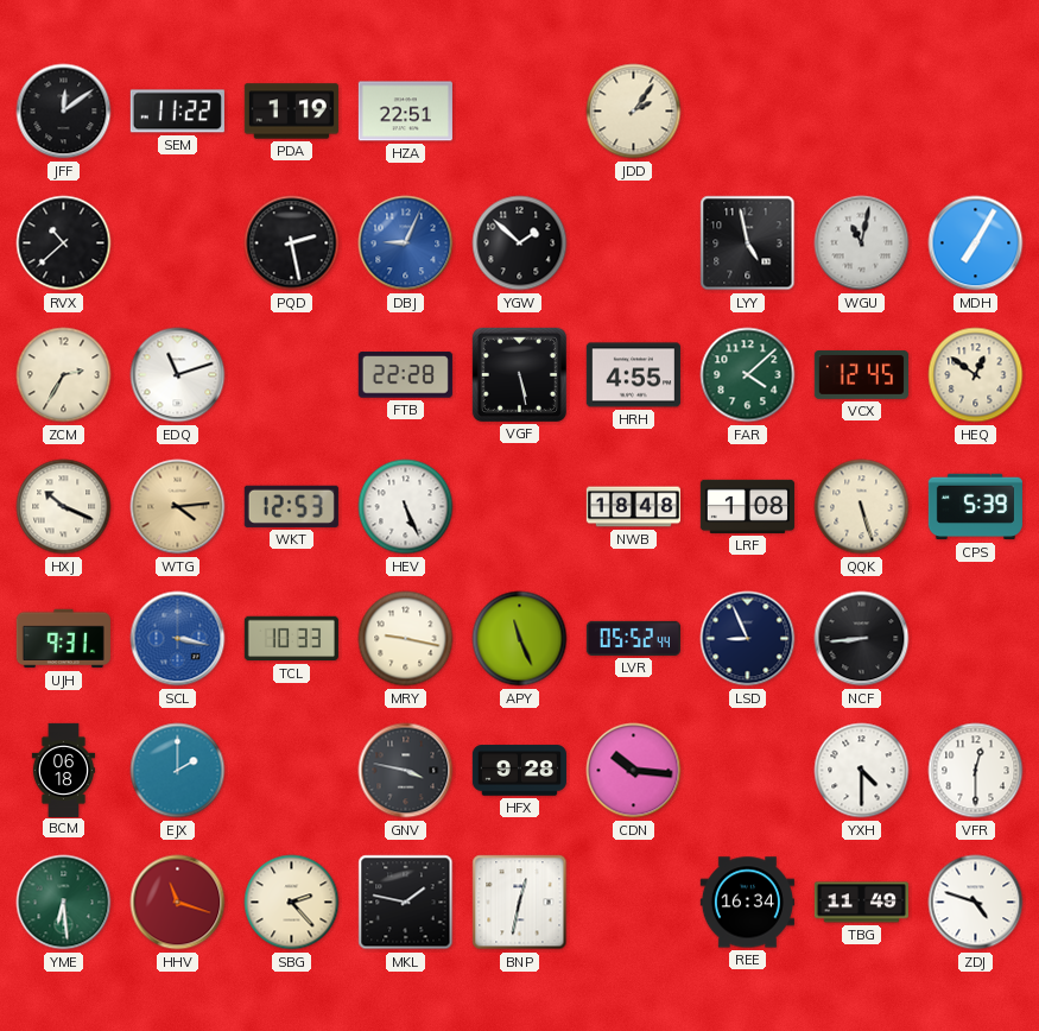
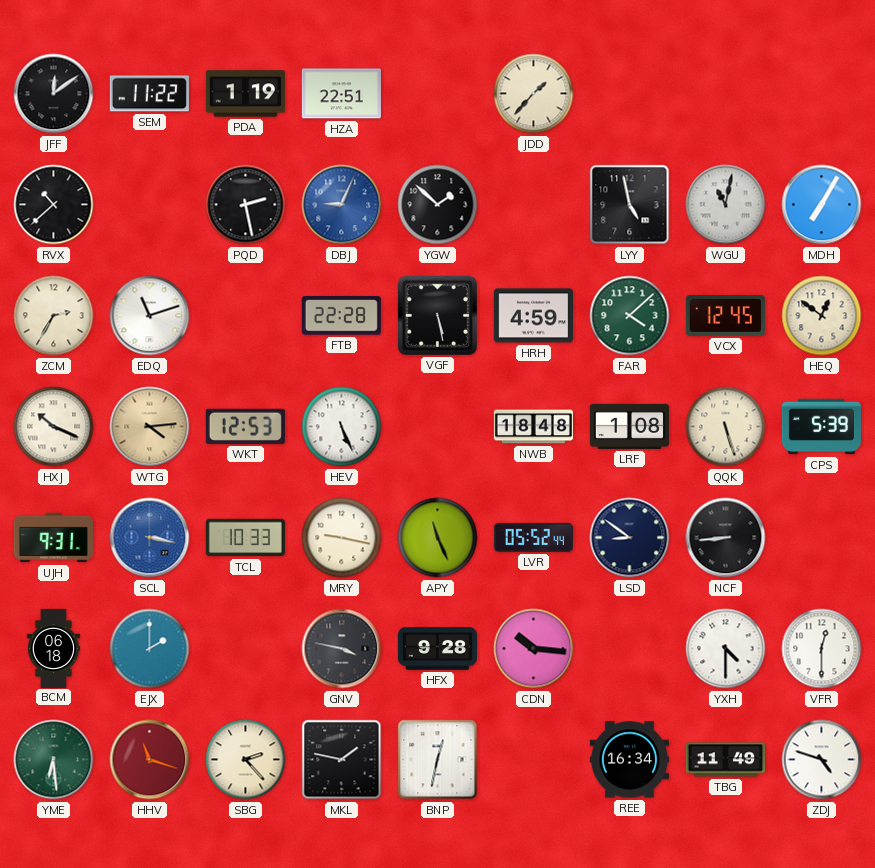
JDD: 2:06 -> 1:37
HRH: 4:55 -> 4:59
LSD: 8:56 -> 8:51
